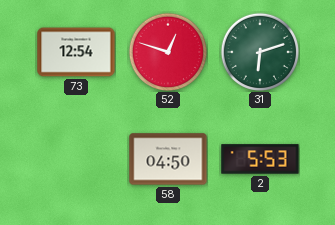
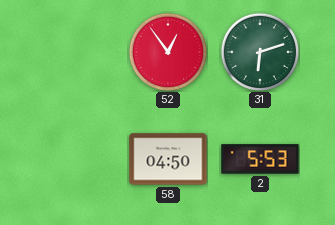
73: 12:54 -> none
52: 12:48 -> 12:54
